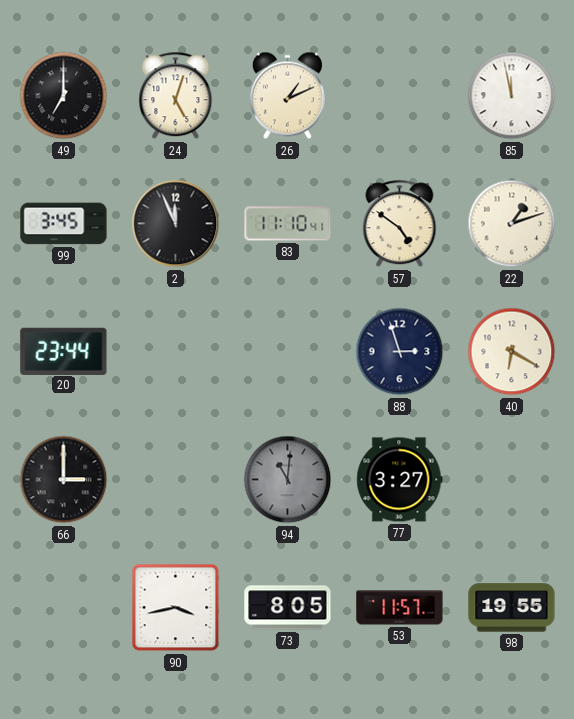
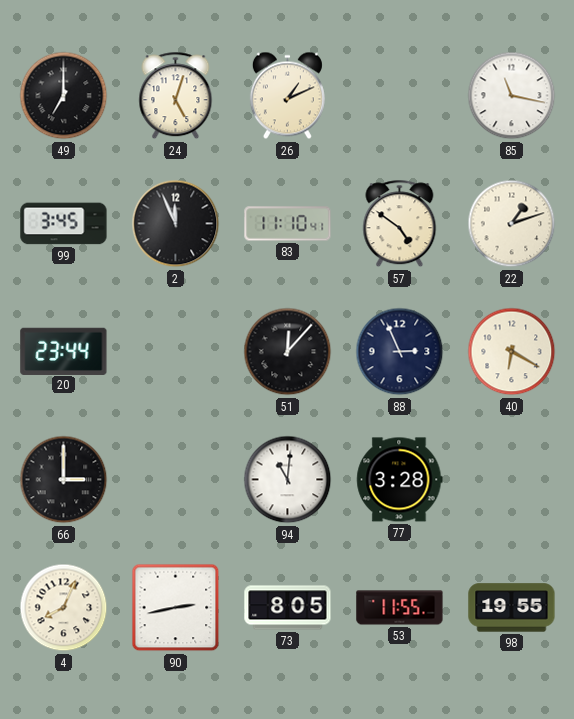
85: 11:58 -> 11:17
51: none -> 12:07
88: 2:57 -> 2:56
94 dial: grey -> white
77: 3:27 -> 3:28
4: none -> 8:04
90: 3:43 -> 2:43
53: 11:57 -> 11:55
